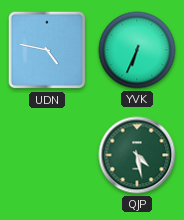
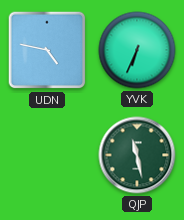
QJP: 4:28 -> 11:28
